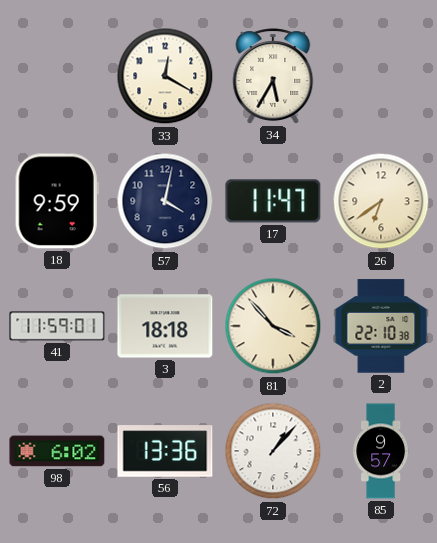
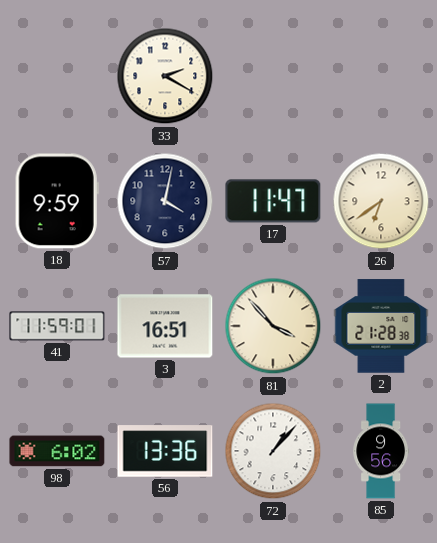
33: 12:20 -> 2:20
34: 5:35 -> none
3: 18:18 -> 16:51
2: 22:10 -> 21:28
85: 9:57 -> 9:56
